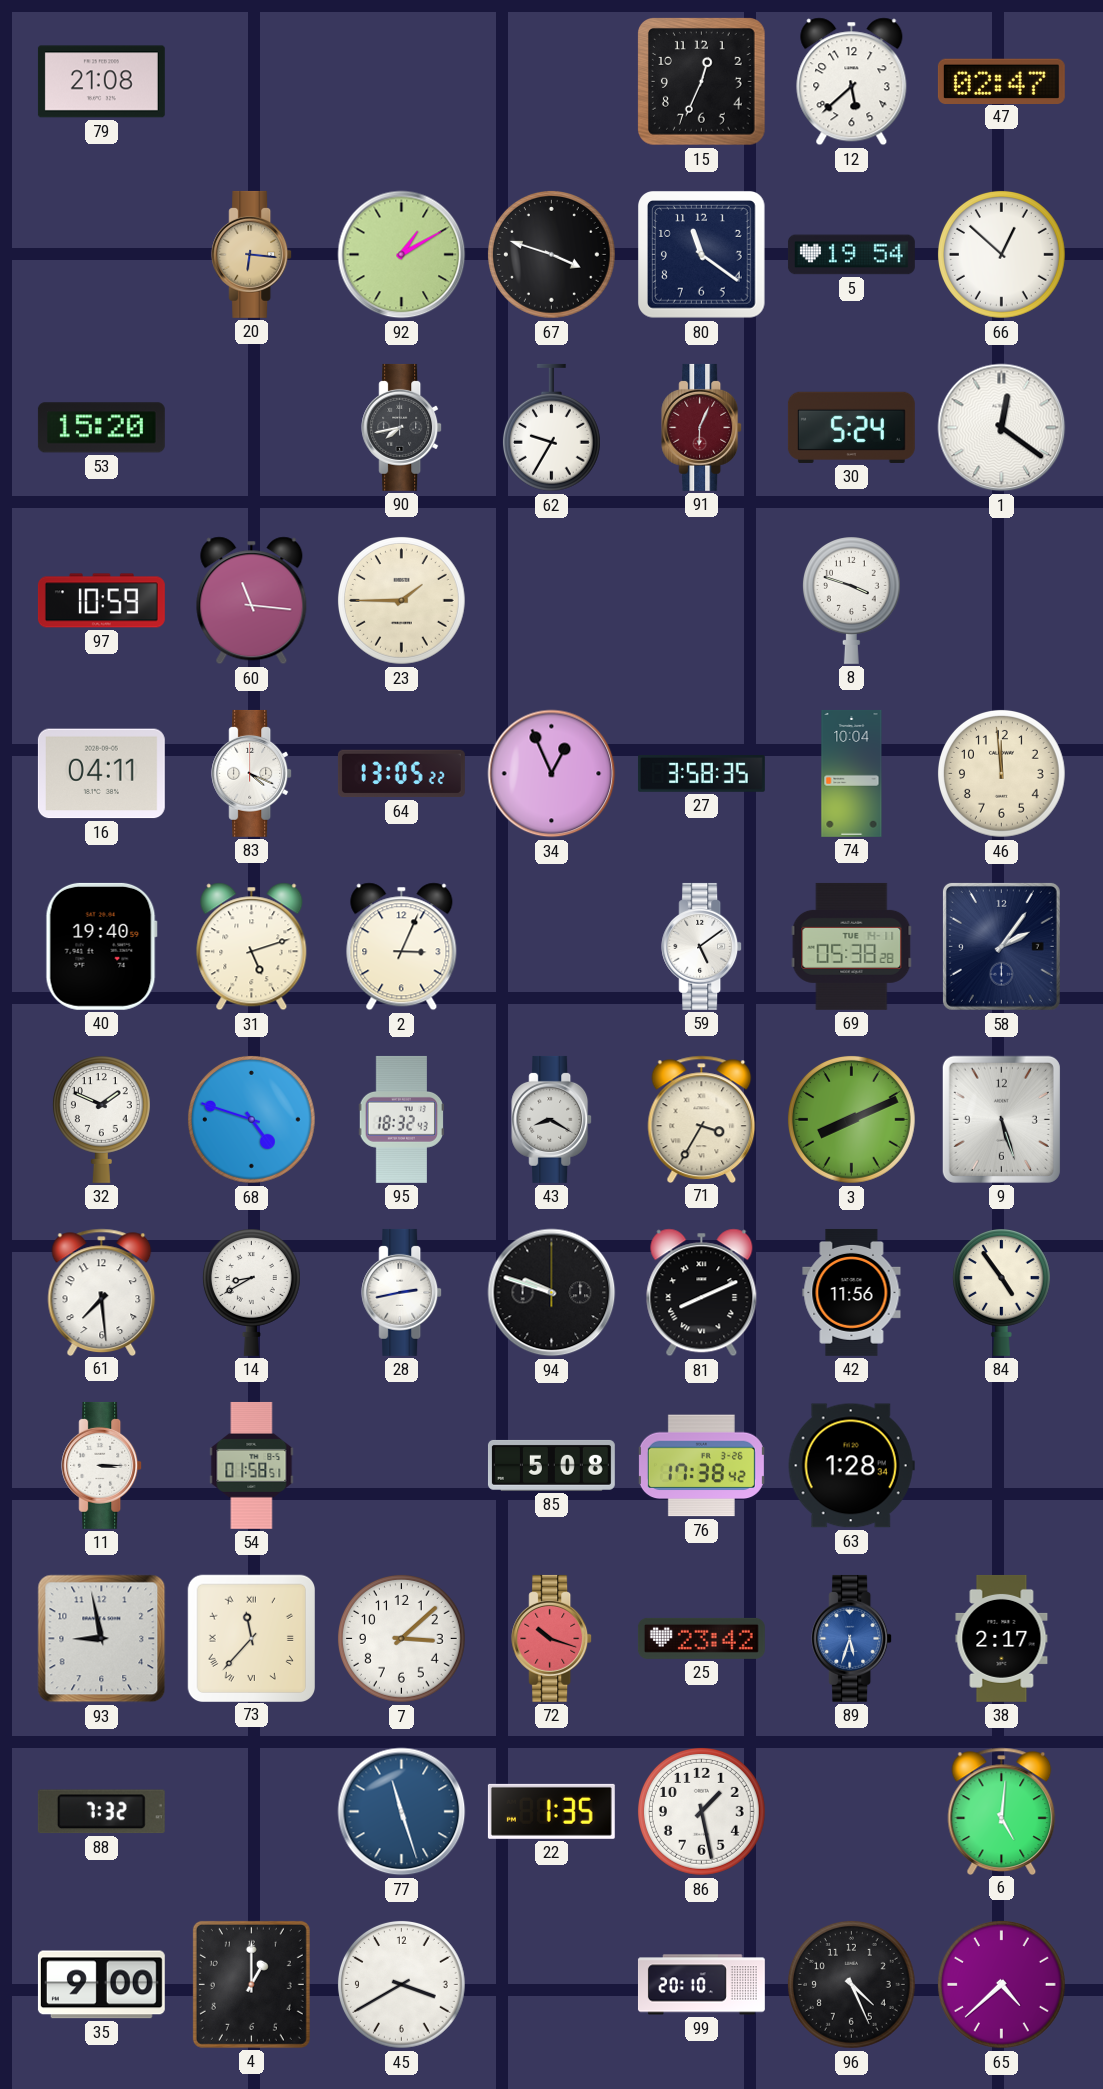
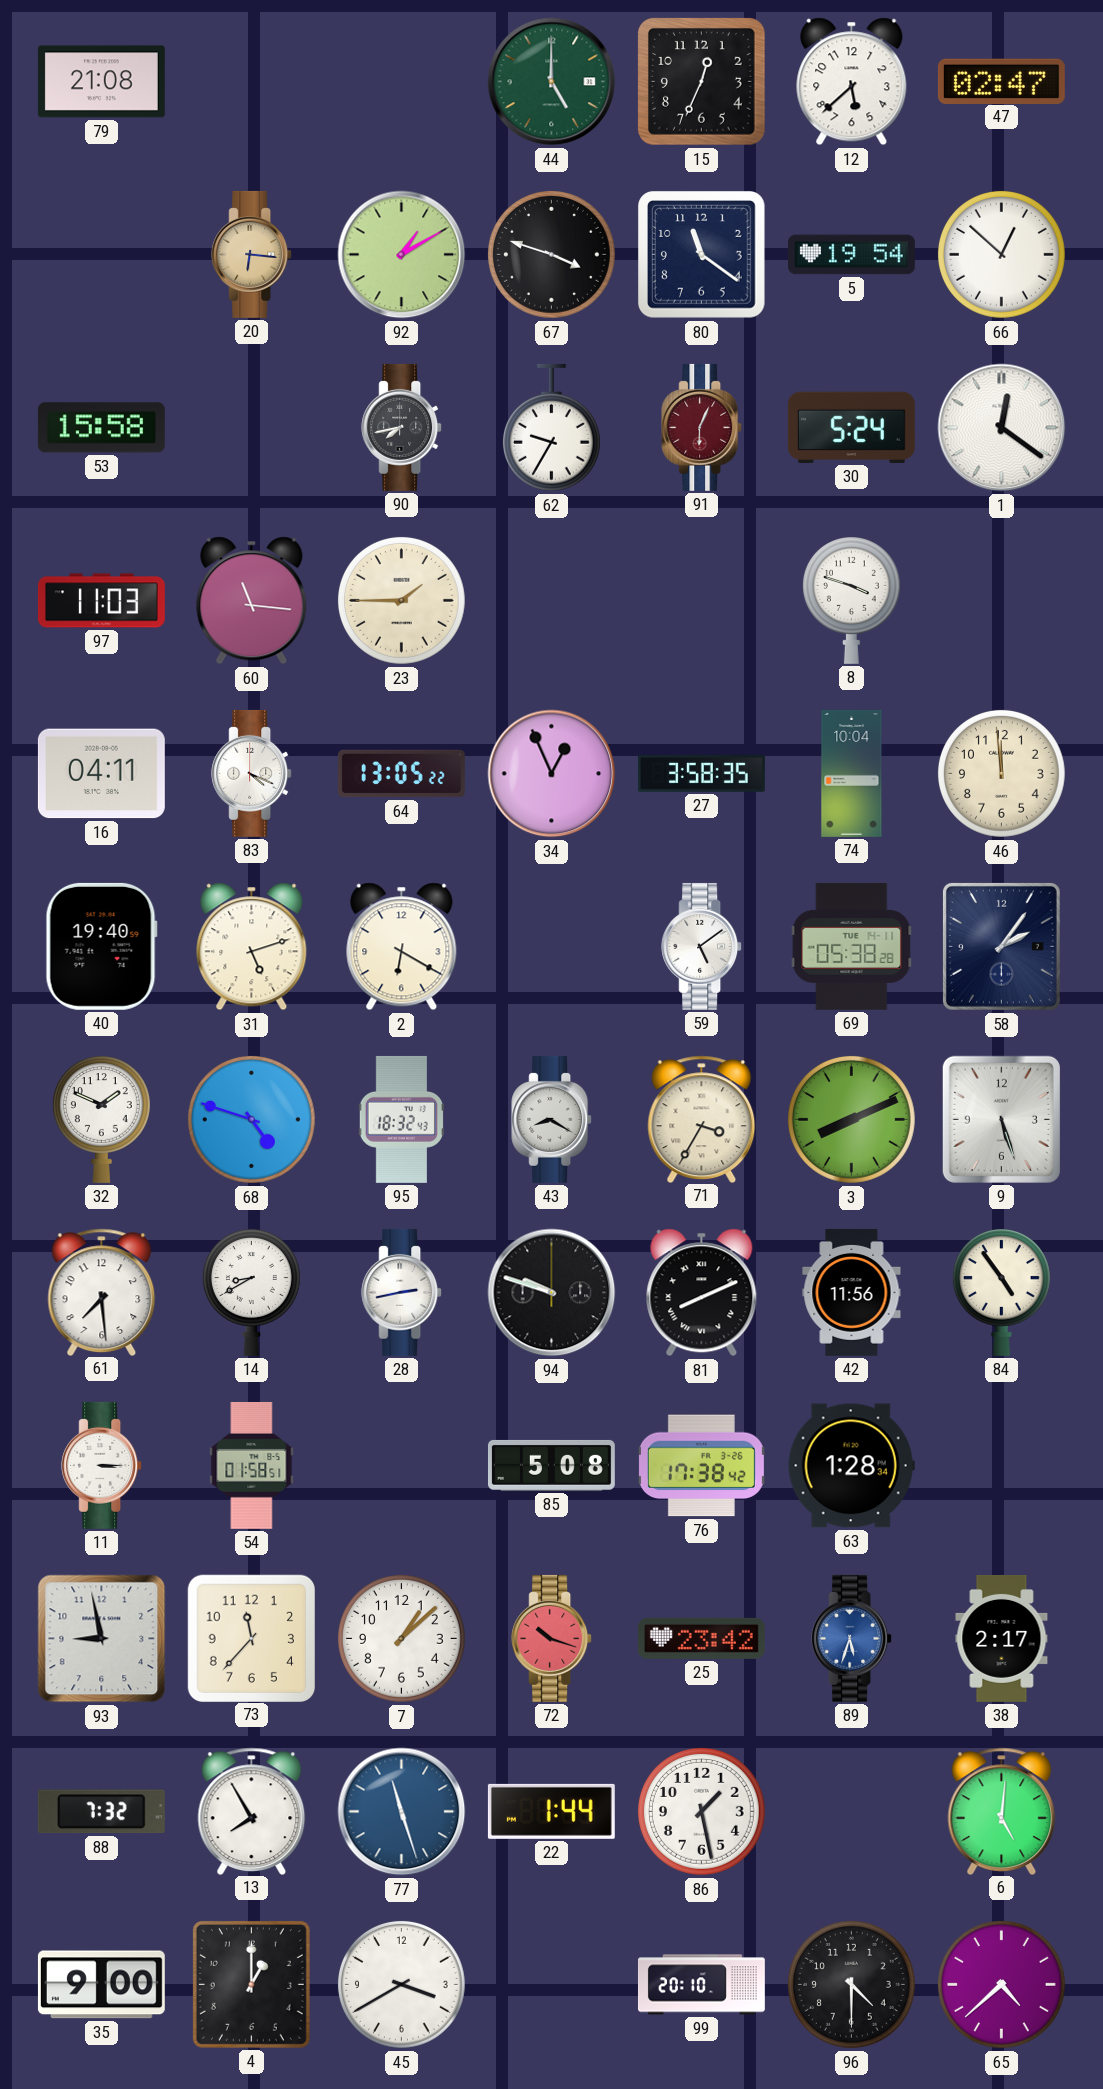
44: none -> 5:00
53: 15:20 -> 15:58
97: 10:59 -> 11:03
2: 3:04 -> 6:20
73 numerals: Roman -> Arabic
7: 3:08 -> 1:08
13: none -> 7:55
22: 1:35 -> 1:44
96: 4:26 -> 4:30
